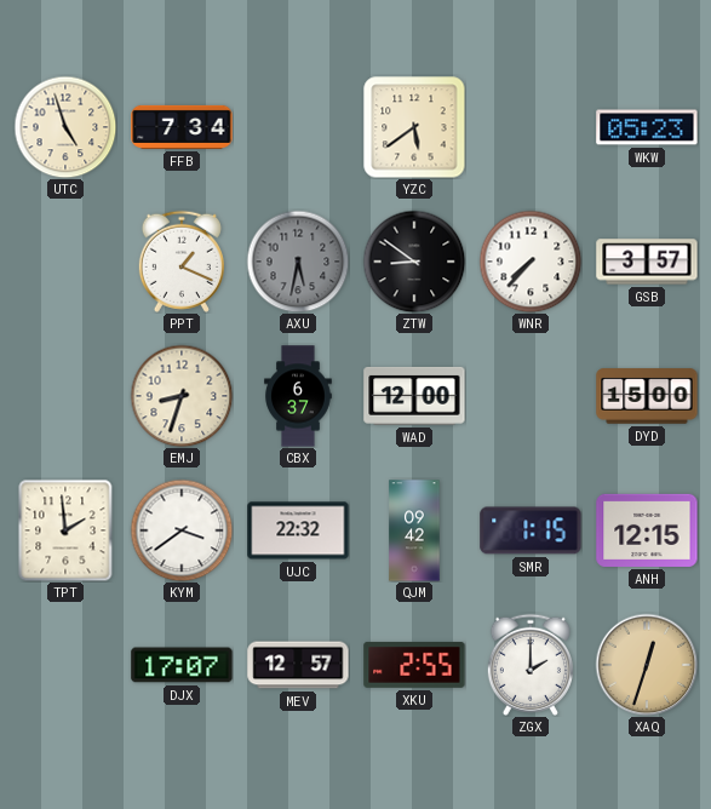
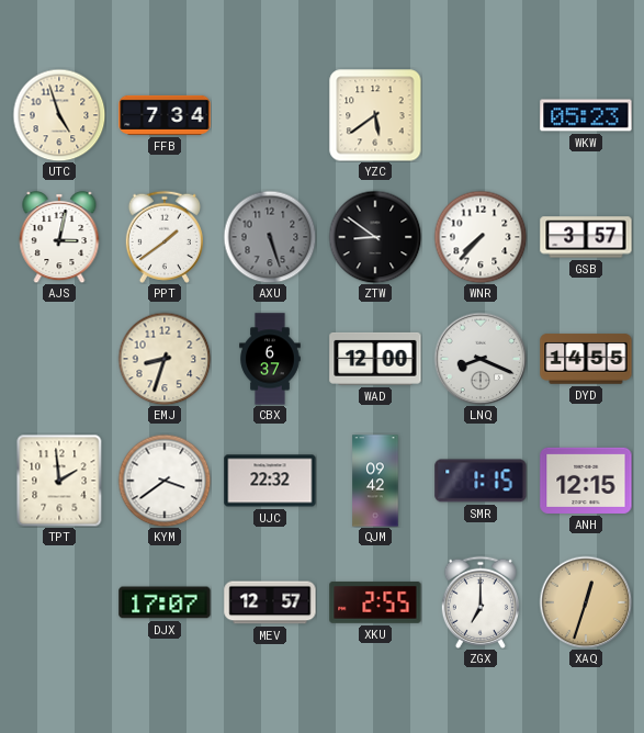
AJS: none -> 3:02
PPT: 1:19 -> 1:39
AXU: 5:32 -> 5:27
LNQ: none -> 8:19
DYD: 15:00 -> 14:55
ZGX: 2:00 -> 7:00
